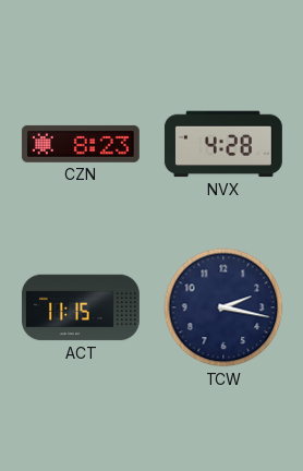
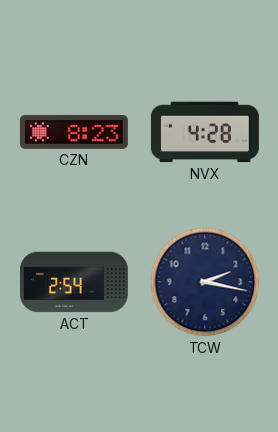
ACT: 11:15 -> 2:54
